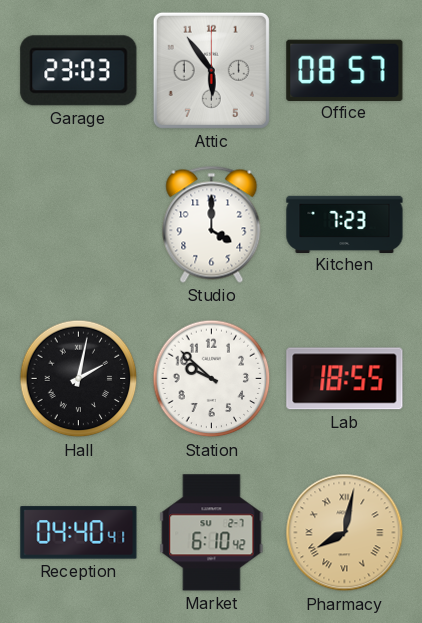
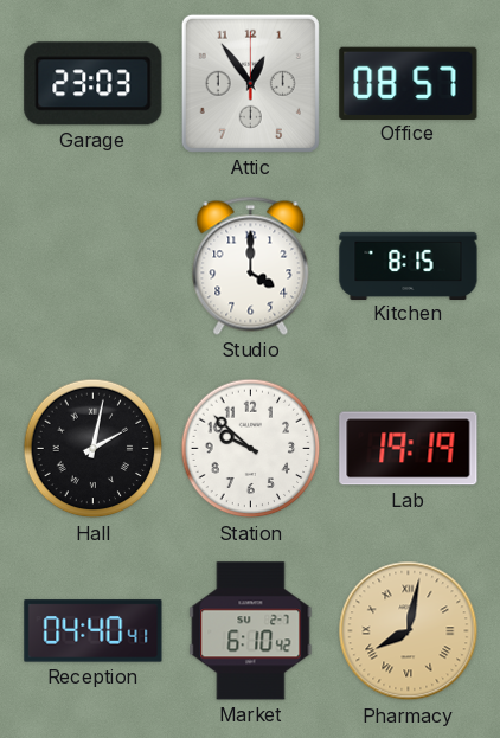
Attic: 5:54 -> 12:54
Kitchen: 7:23 -> 8:15
Lab: 18:55 -> 19:19
